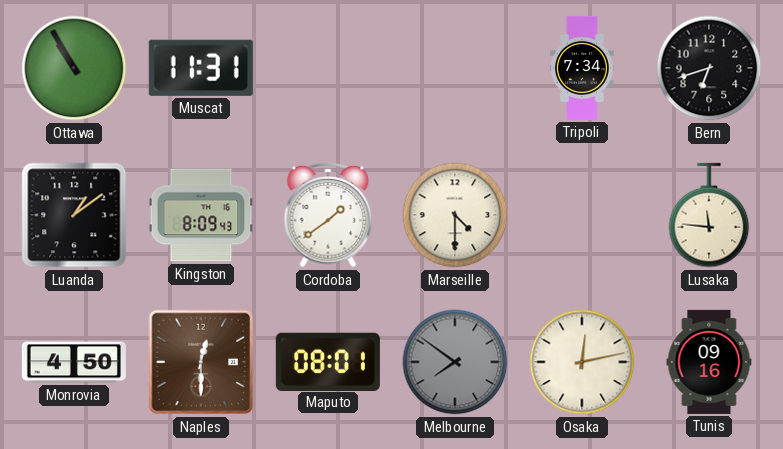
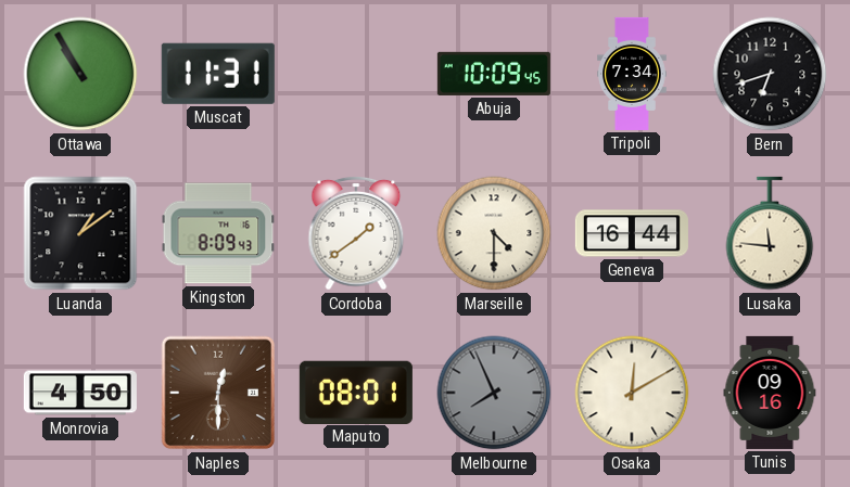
Abuja: none -> 10:09
Geneva: none -> 16:44
Melbourne: 7:51 -> 7:56
Osaka: 12:13 -> 12:10
